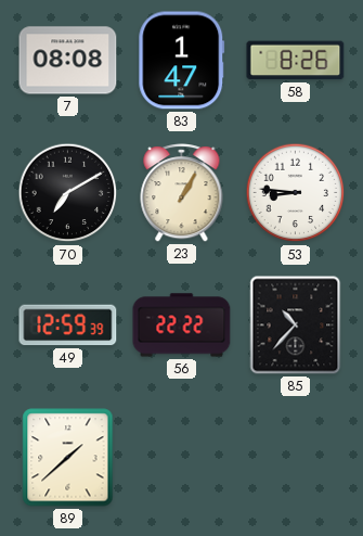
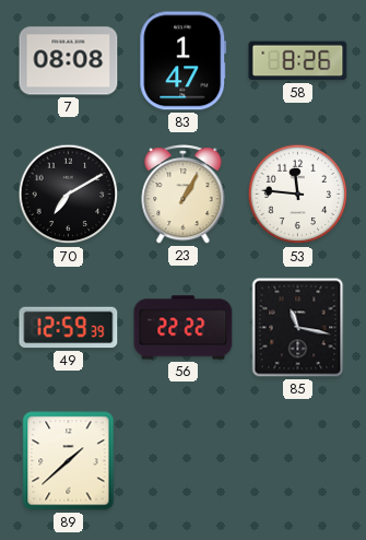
53: 8:46 -> 11:46
85: 10:37 -> 11:17
